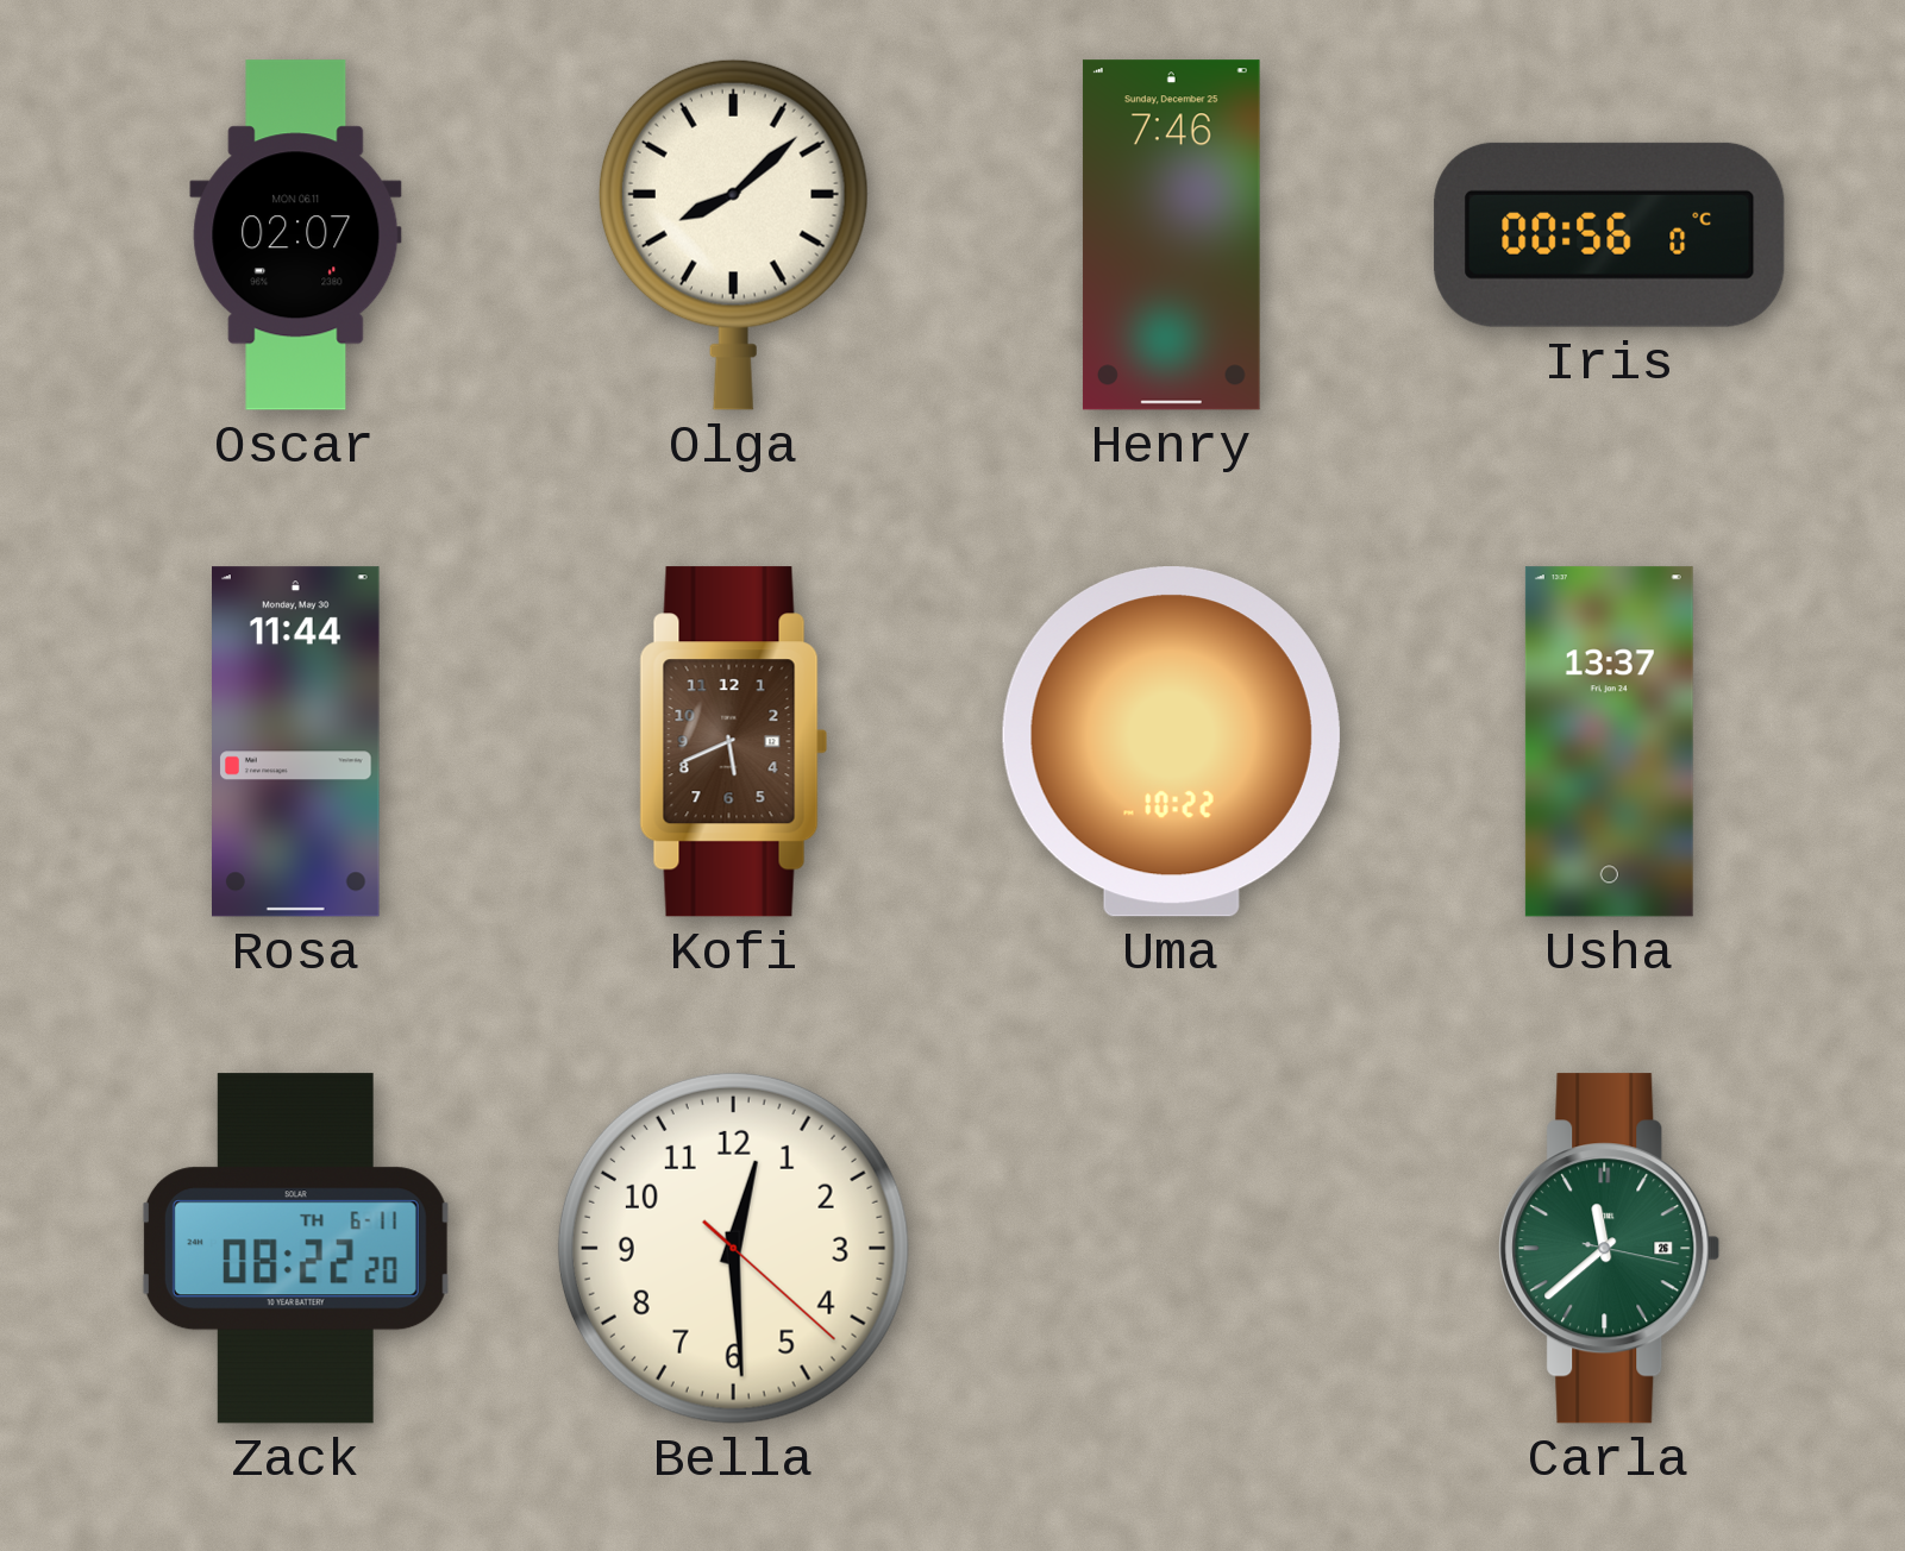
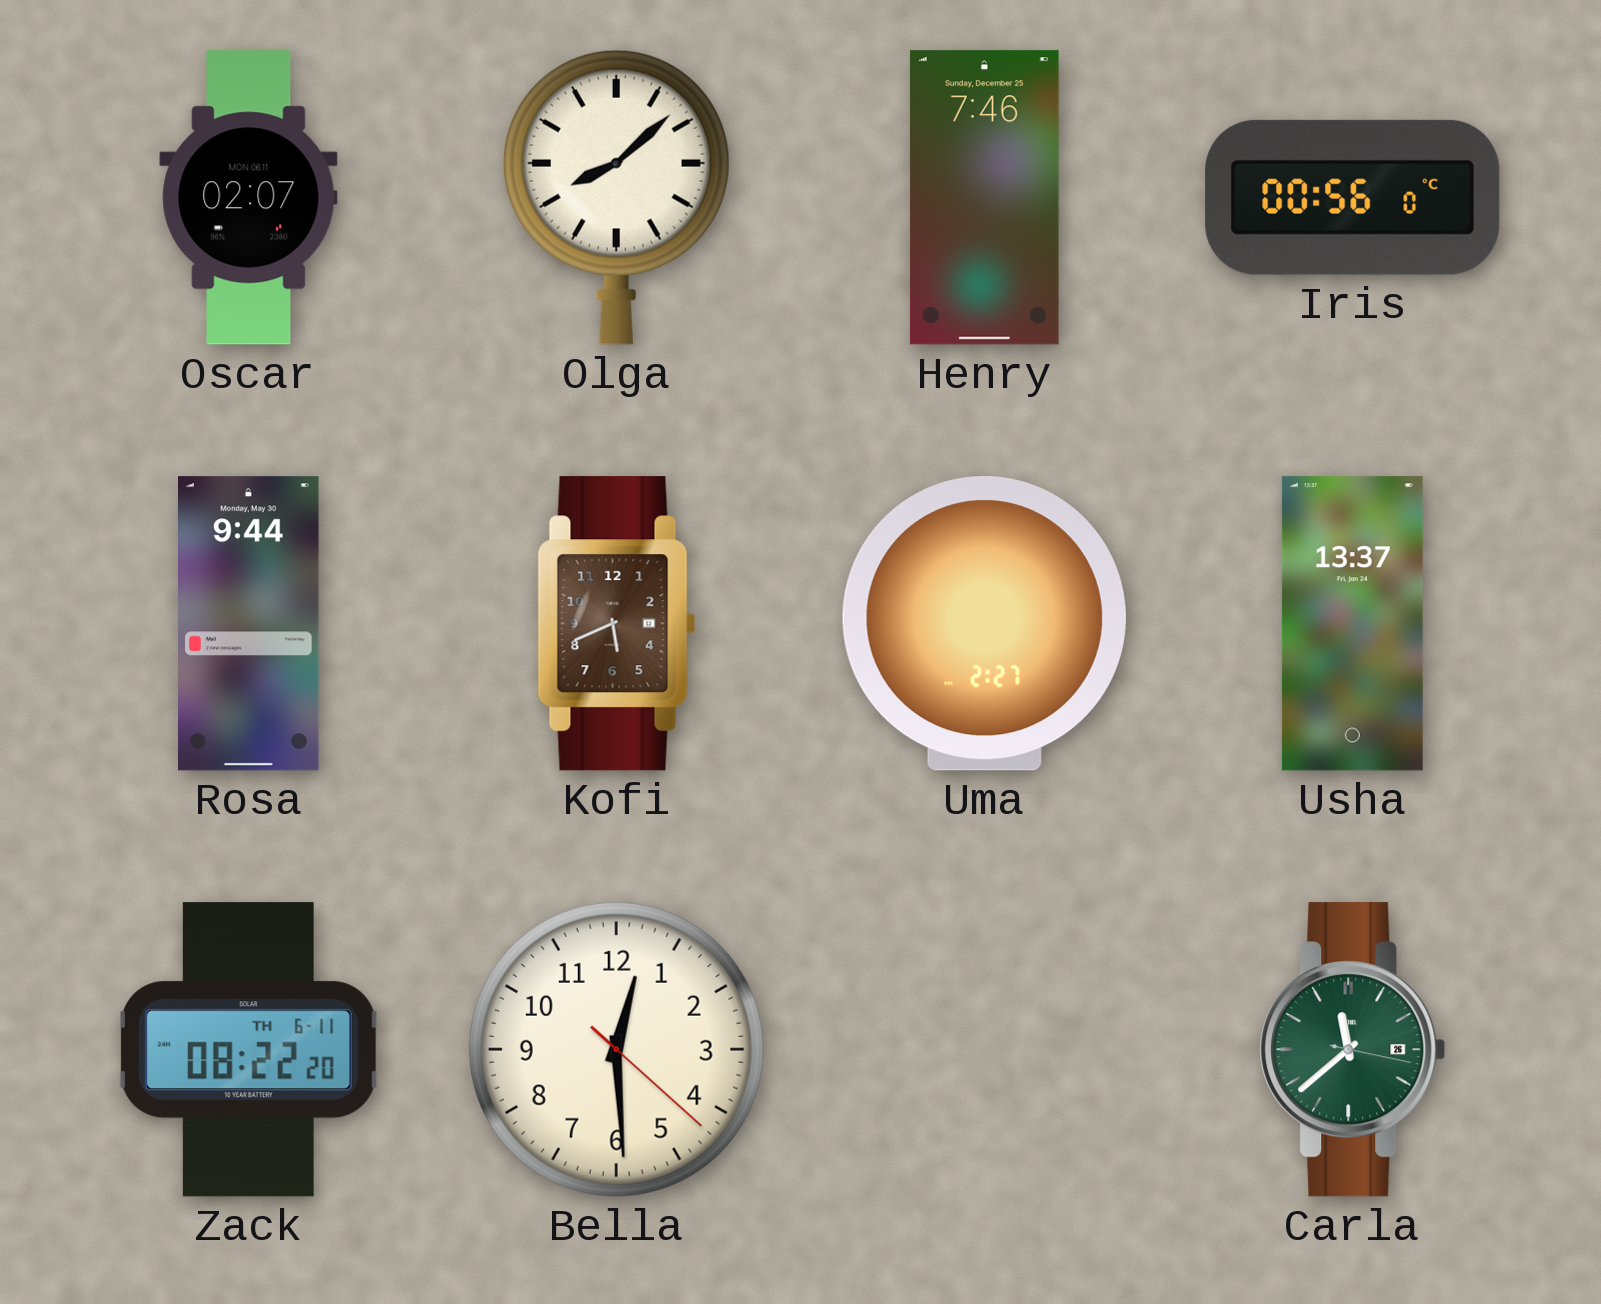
Rosa: 11:44 -> 9:44
Uma: 10:22 -> 2:27
